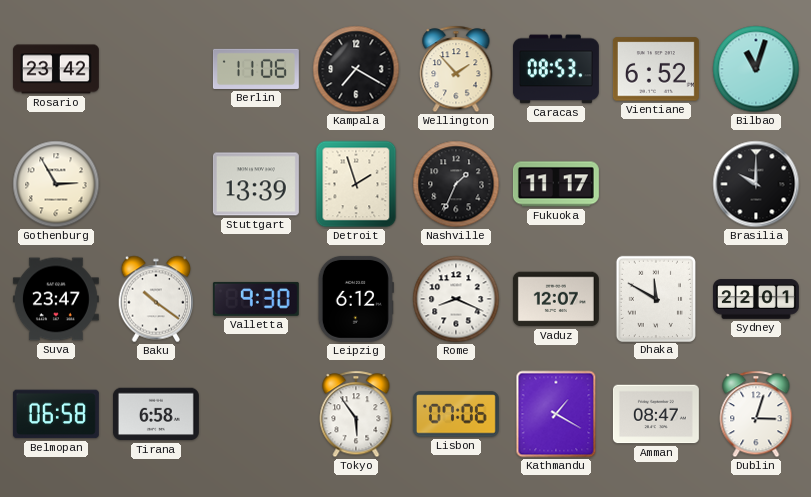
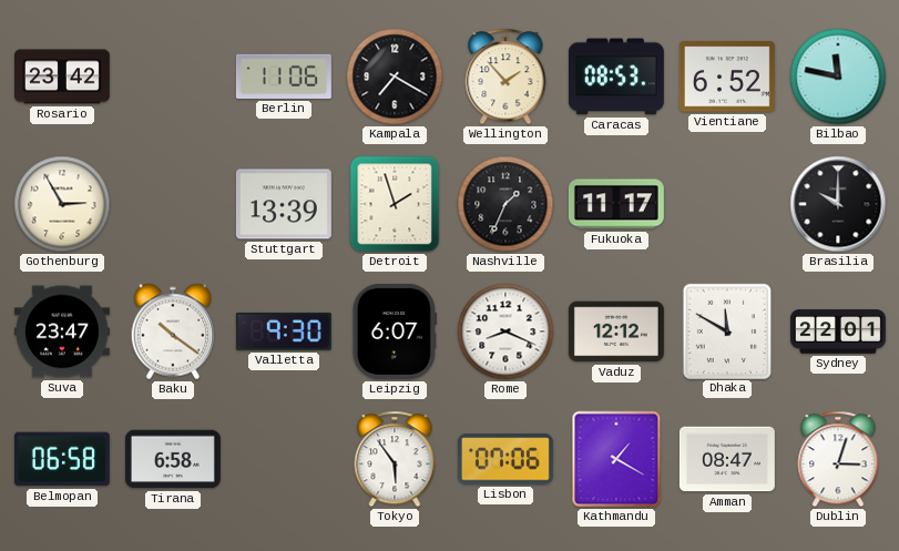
Bilbao: 11:03 -> 11:47
Leipzig: 6:12 -> 6:07
Vaduz: 12:07 -> 12:12
